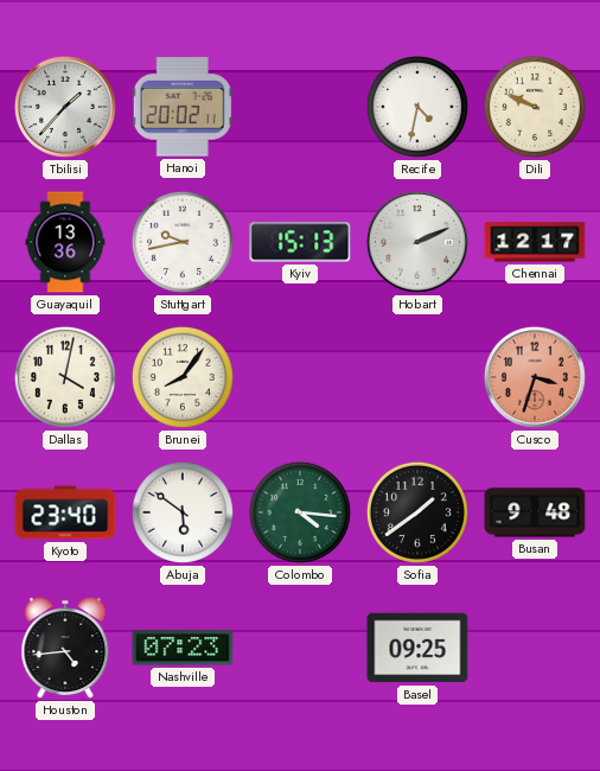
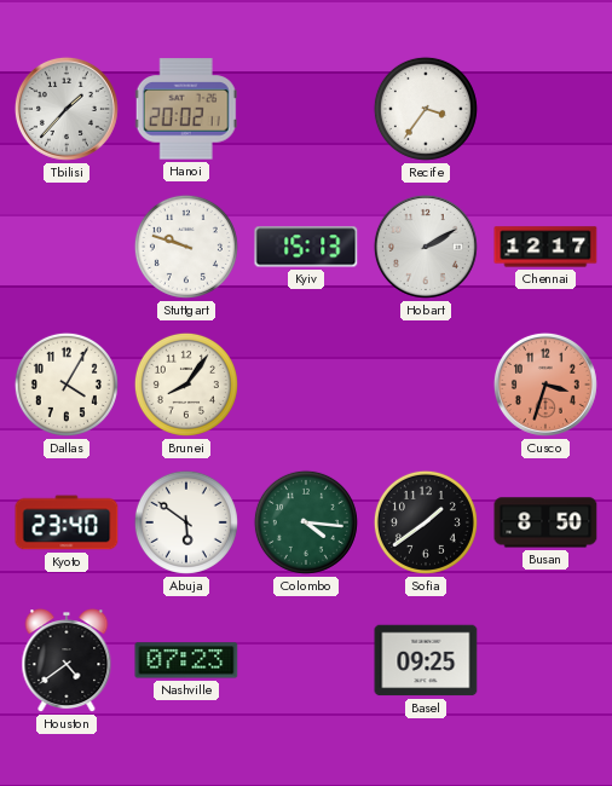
Recife: 4:32 -> 3:36
Dili: 9:49 -> none
Guayaquil: 13:36 -> none
Stuttgart: 9:43 -> 9:48
Hobart: 2:11 -> 2:10
Dallas: 4:02 -> 4:05
Busan: 9:48 -> 8:50
Houston: 4:44 -> 4:39
